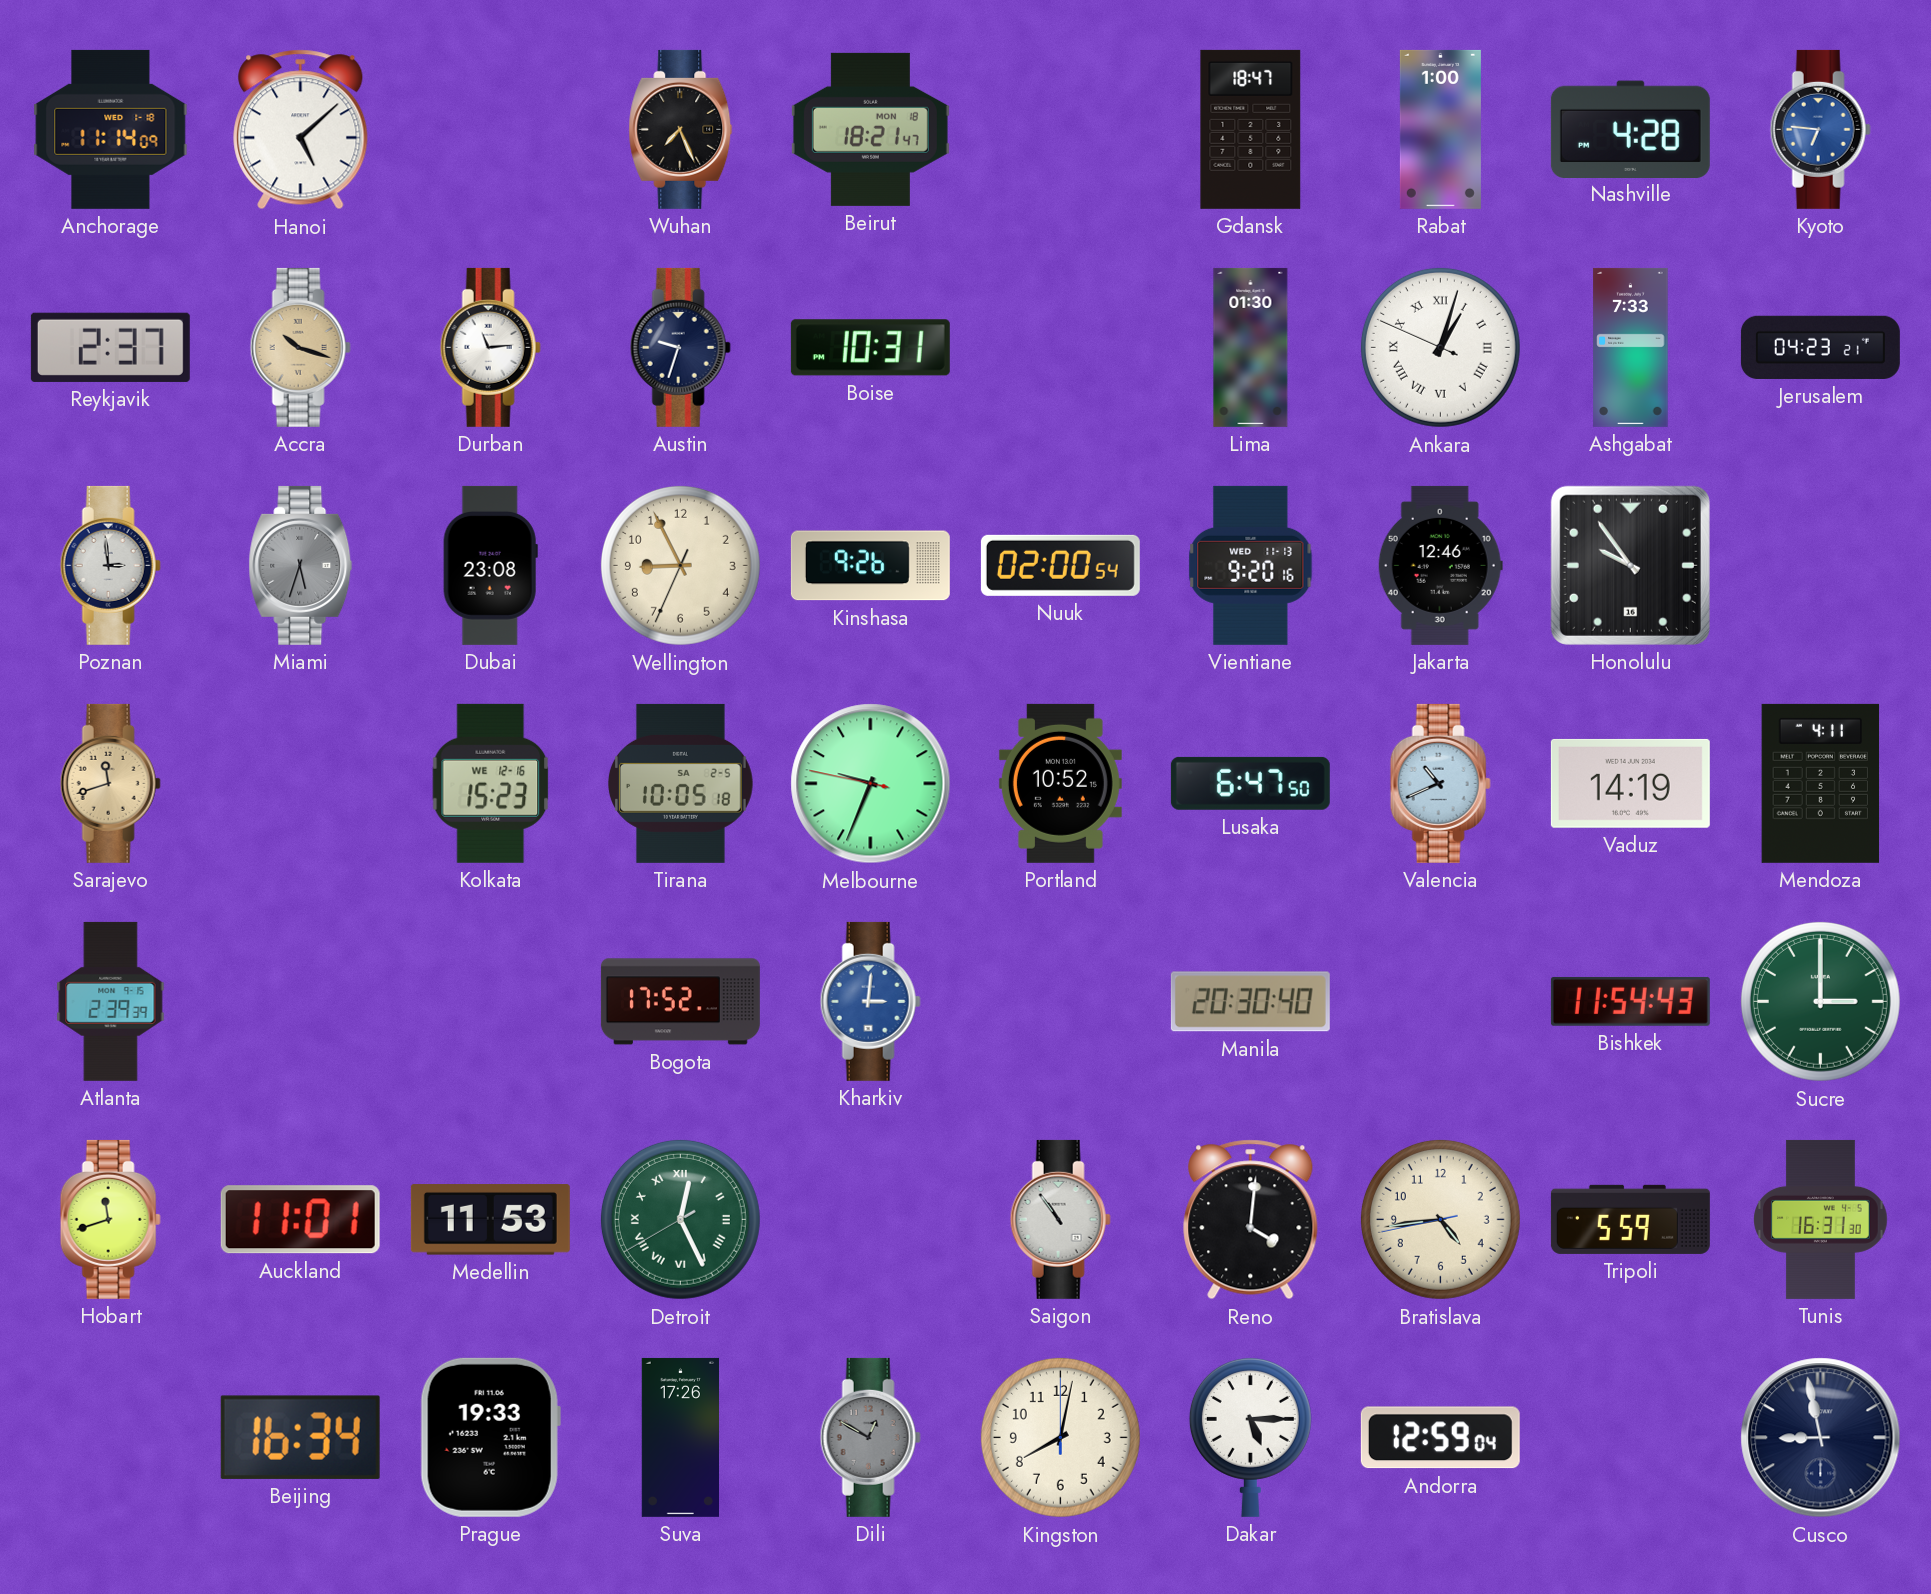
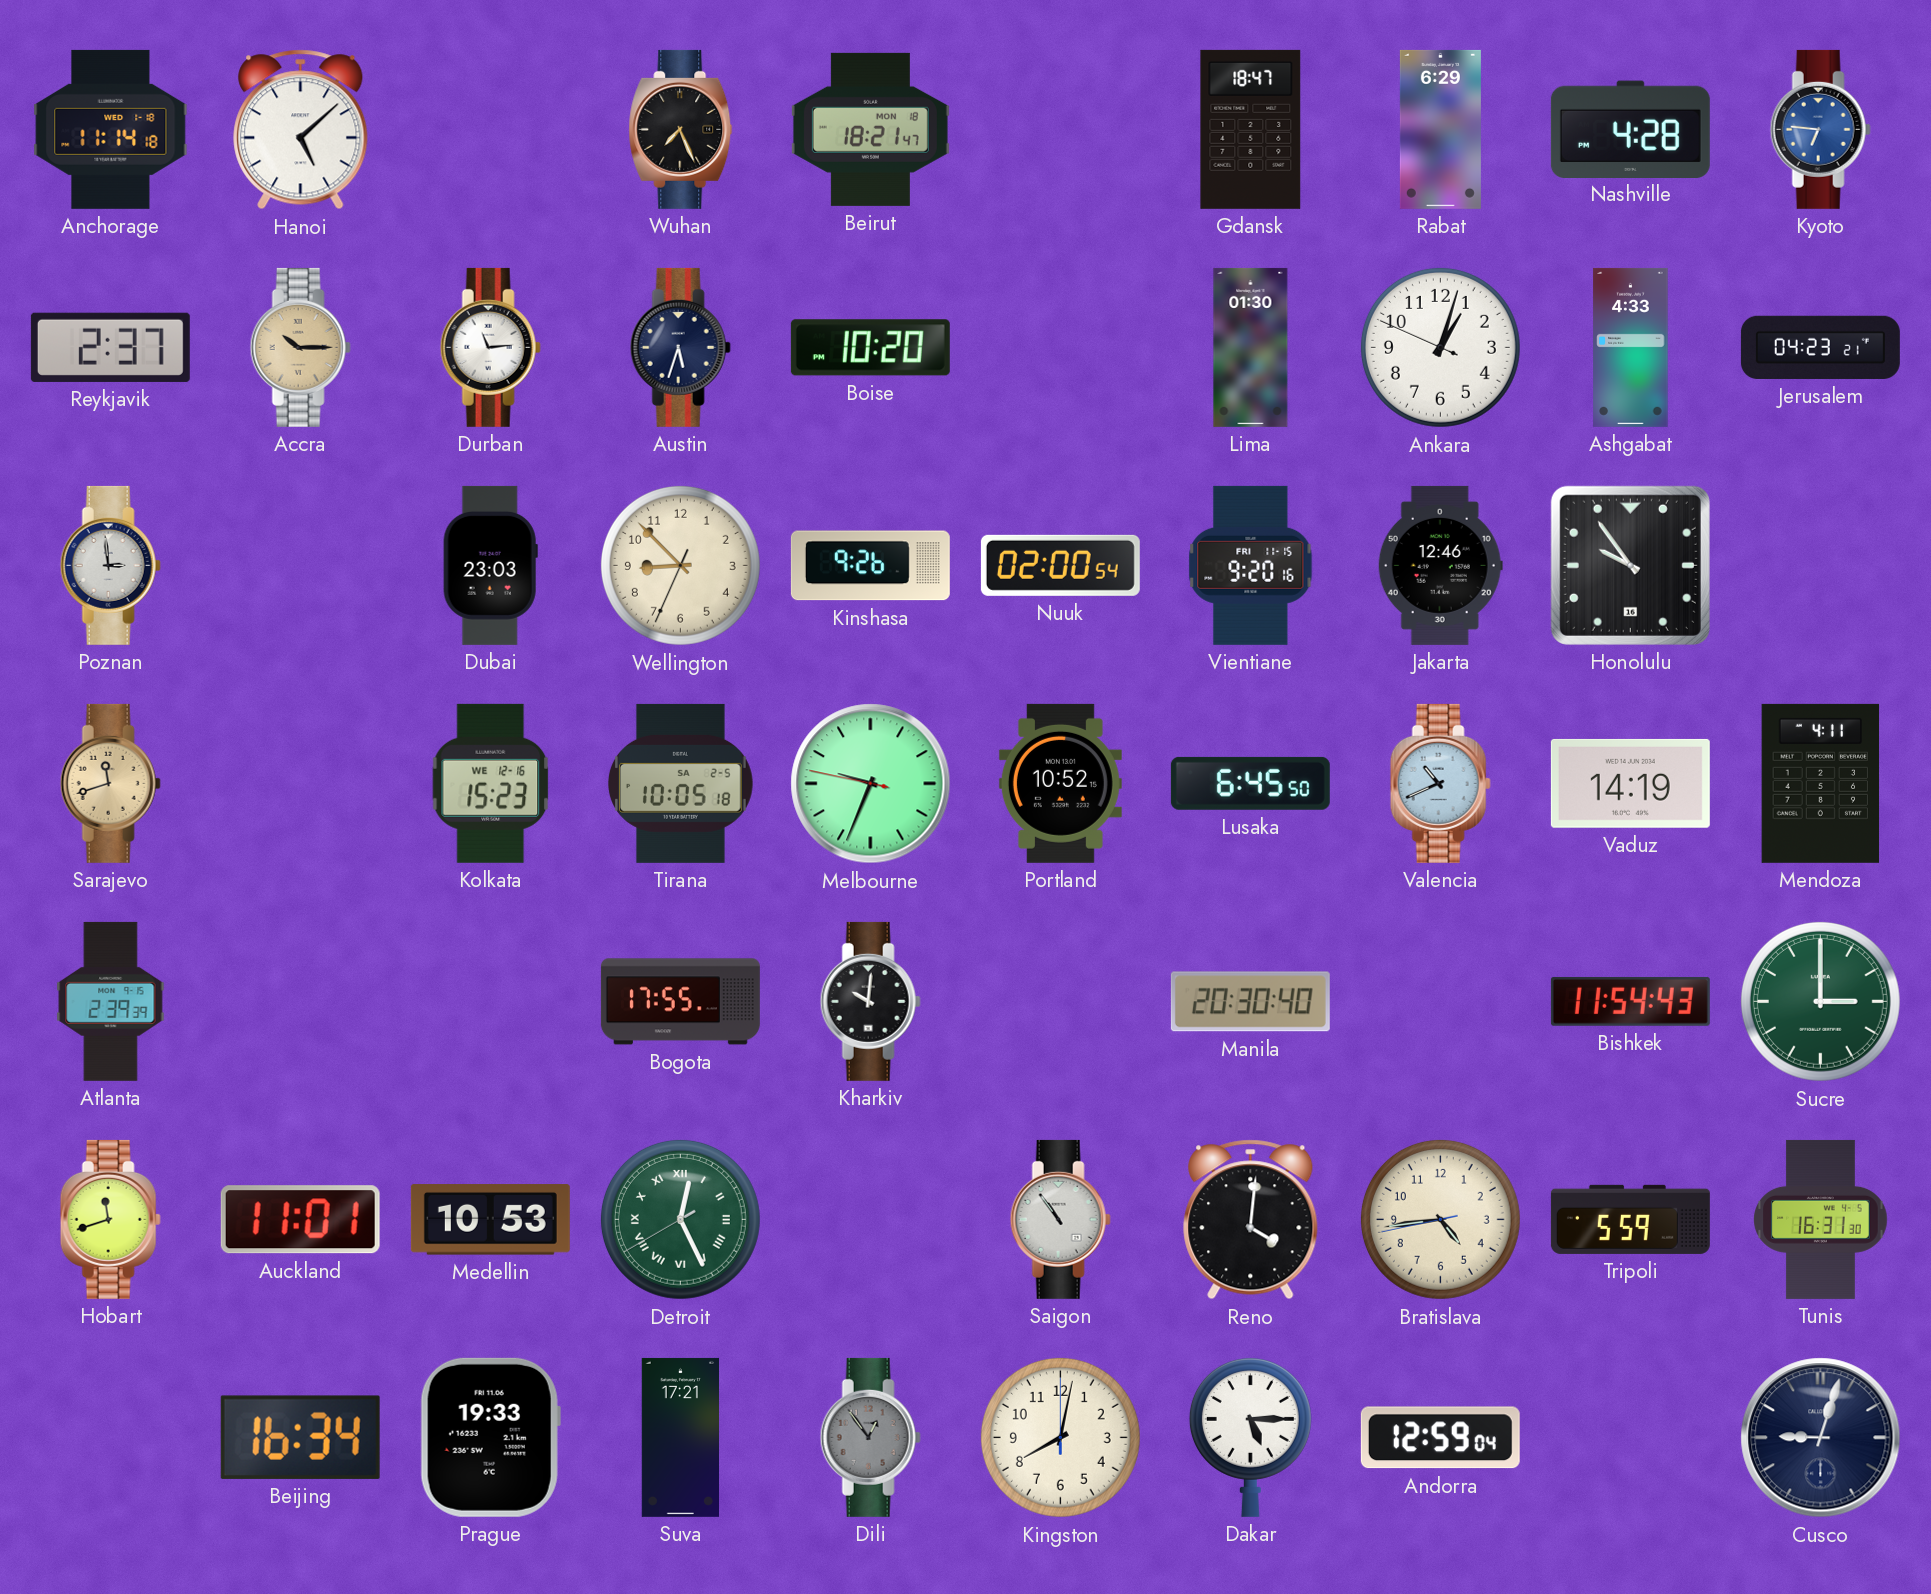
Anchorage: 11:14:09 -> 11:14:18
Rabat: 1:00 -> 6:29
Accra: 10:18 -> 10:15
Austin: 9:33 -> 5:33
Boise: 10:31 -> 10:20
Ankara numerals: Roman -> Arabic
Ashgabat: 7:33 -> 4:33
Miami: 5:33 -> none
Dubai: 23:08 -> 23:03
Wellington: 8:55 -> 8:52
Vientiane date: WED 11-13 -> FRI 11-15
Lusaka: 6:47 -> 6:45
Bogota: 17:52 -> 17:55
Kharkiv: 3:01 -> 10:01
Kharkiv dial: blue -> black
Medellin: 11:53 -> 10:53
Suva: 17:26 -> 17:21
Dili: 12:50 -> 12:54
Cusco: 8:58 -> 9:03
